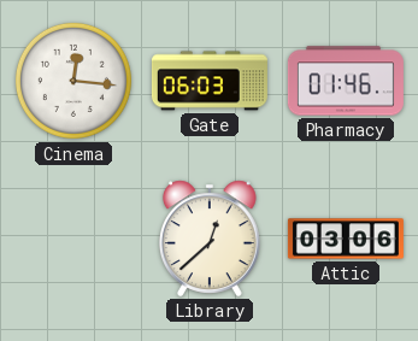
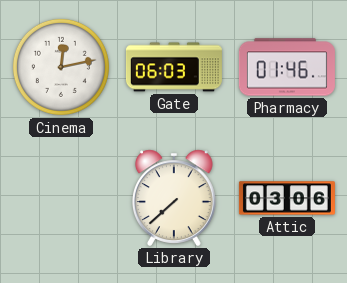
Cinema: 12:16 -> 12:13
Library: 12:38 -> 7:38
